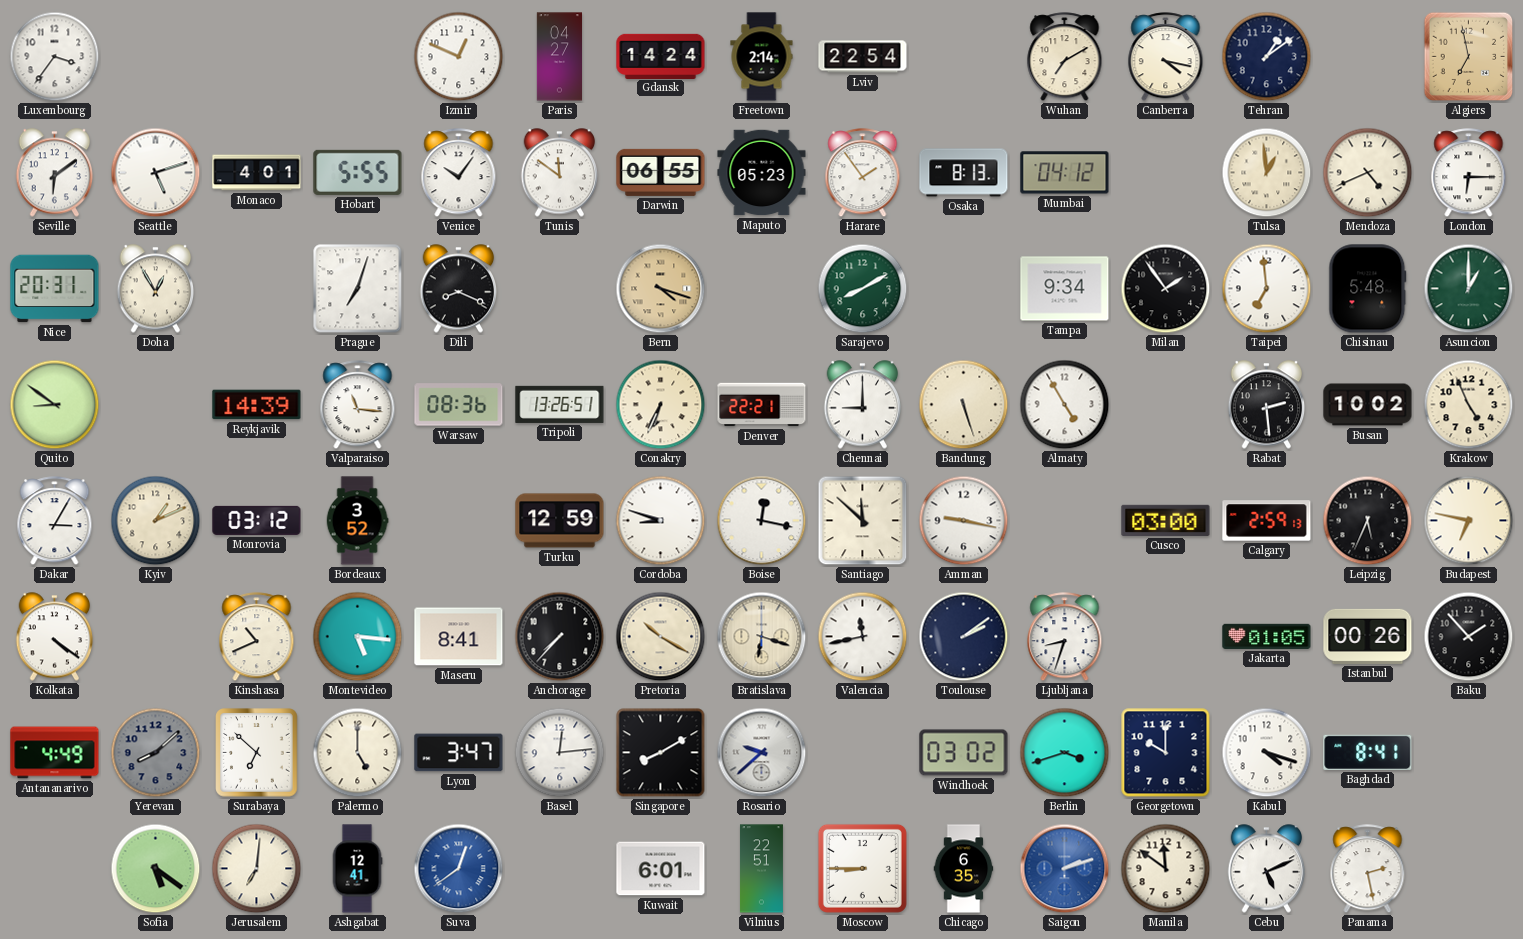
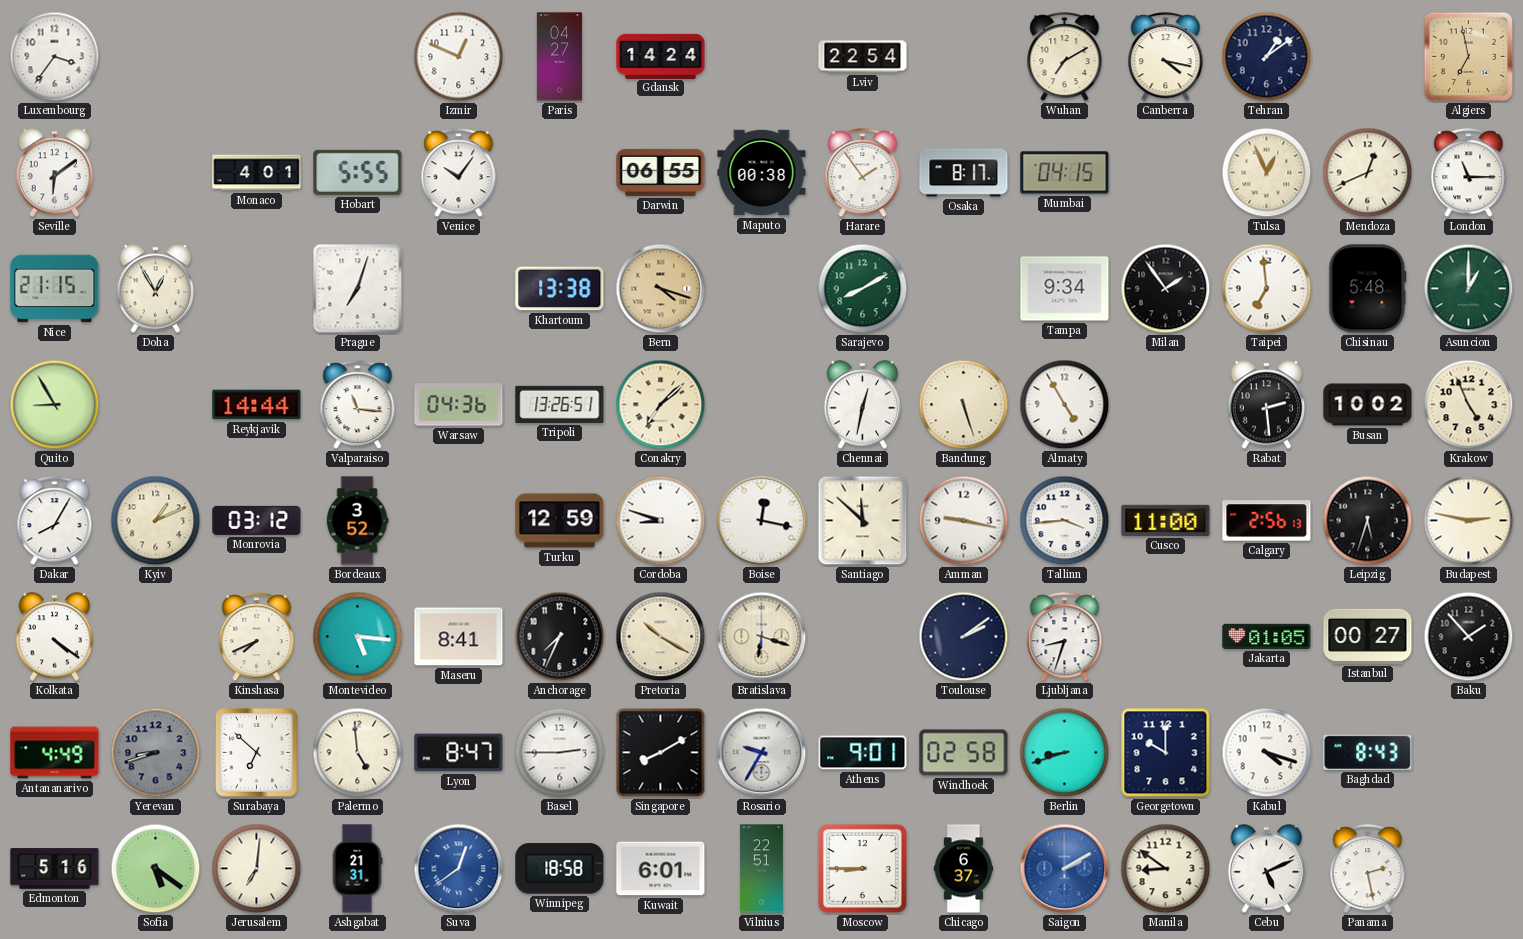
Freetown: 2:14 -> none
Seattle: 5:12 -> none
Tunis: 11:51 -> none
Maputo: 05:23 -> 00:38
Osaka: 8:13 -> 8:17
Mumbai: 04:12 -> 04:15
Tulsa: 12:59 -> 12:56
Mendoza: 4:41 -> 12:41
London: 6:15 -> 11:15
Nice: 20:31 -> 21:15
Dili: 8:19 -> none
Khartoum: none -> 13:38
Quito: 8:51 -> 8:55
Reykjavik: 14:39 -> 14:44
Warsaw: 08:36 -> 04:36
Conakry: 6:34 -> 7:08
Denver: 22:21 -> none
Chennai: 9:00 -> 12:32
Dakar: 3:05 -> 8:05
Tallinn: none -> 3:44
Cusco: 03:00 -> 11:00
Calgary: 2:59 -> 2:56
Leipzig: 5:34 -> 5:33
Budapest: 6:47 -> 2:47
Kinshasa: 10:41 -> 7:41
Anchorage: 7:37 -> 7:34
Valencia: 11:43 -> none
Istanbul: 00:26 -> 00:27
Yerevan: 8:08 -> 8:42
Palermo: 5:00 -> 4:59
Lyon: 3:47 -> 8:47
Basel: 12:14 -> 2:45
Rosario: 9:38 -> 9:35
Athens: none -> 9:01
Windhoek: 03:02 -> 02:58
Berlin: 3:42 -> 8:42
Baghdad: 8:41 -> 8:43
Edmonton: none -> 5:16
Ashgabat: 12:41 -> 21:31
Winnipeg: none -> 18:58
Chicago: 6:35 -> 6:37
Saigon: 2:12 -> 2:10
Manila: 11:51 -> 8:51
